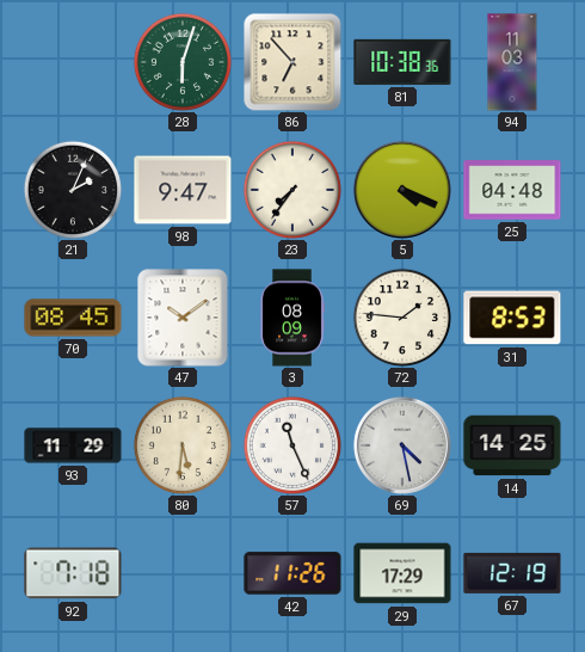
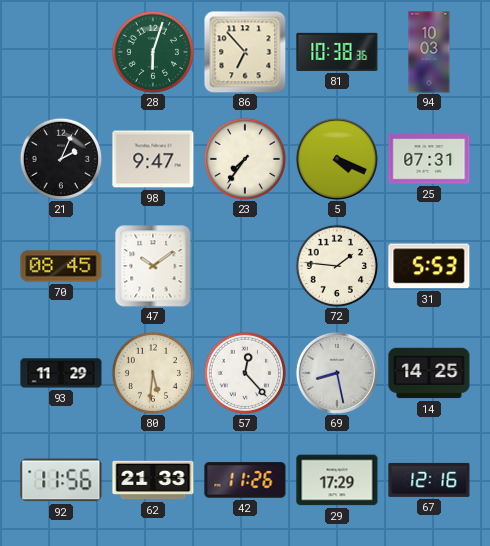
94: 11:03 -> 10:03
25: 04:48 -> 07:31
3: 08:09 -> none
31: 8:53 -> 5:53
57: 11:26 -> 12:23
69: 4:28 -> 8:28
92: 7:18 -> 11:56
62: none -> 21:33
67: 12:19 -> 12:16
